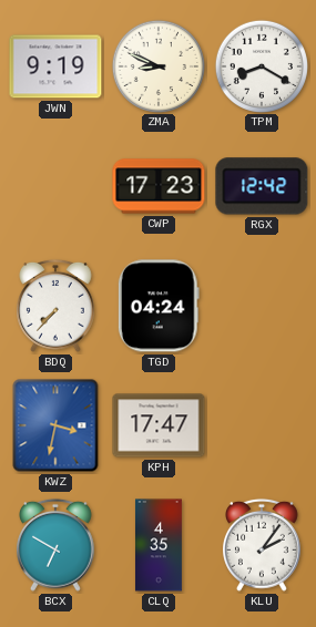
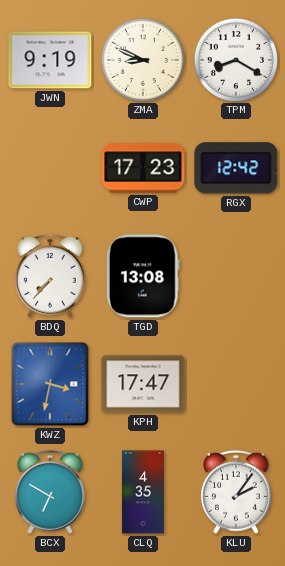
TGD: 04:24 -> 13:08
